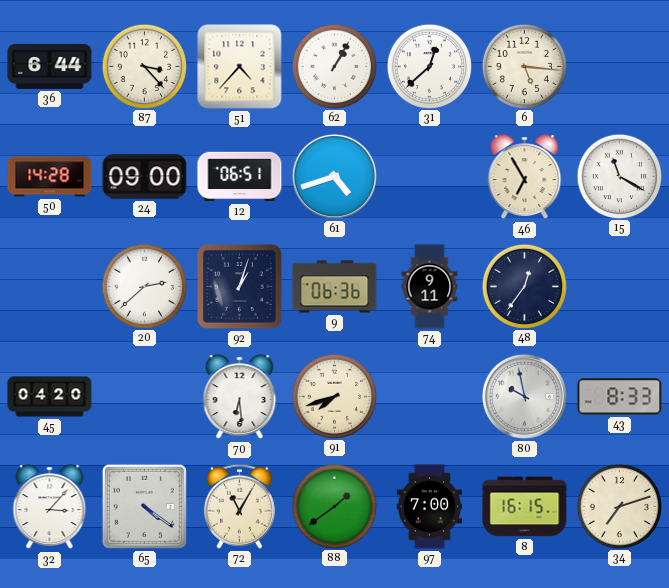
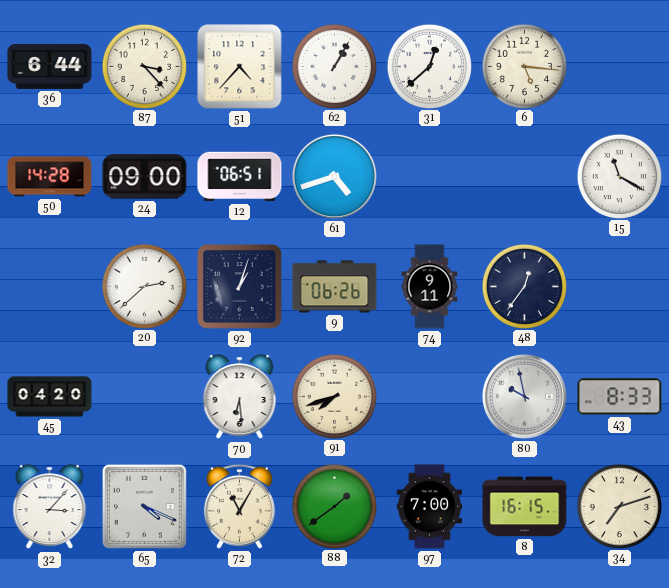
46: 6:55 -> none
9: 06:36 -> 06:26
65: 4:21 -> 4:19
